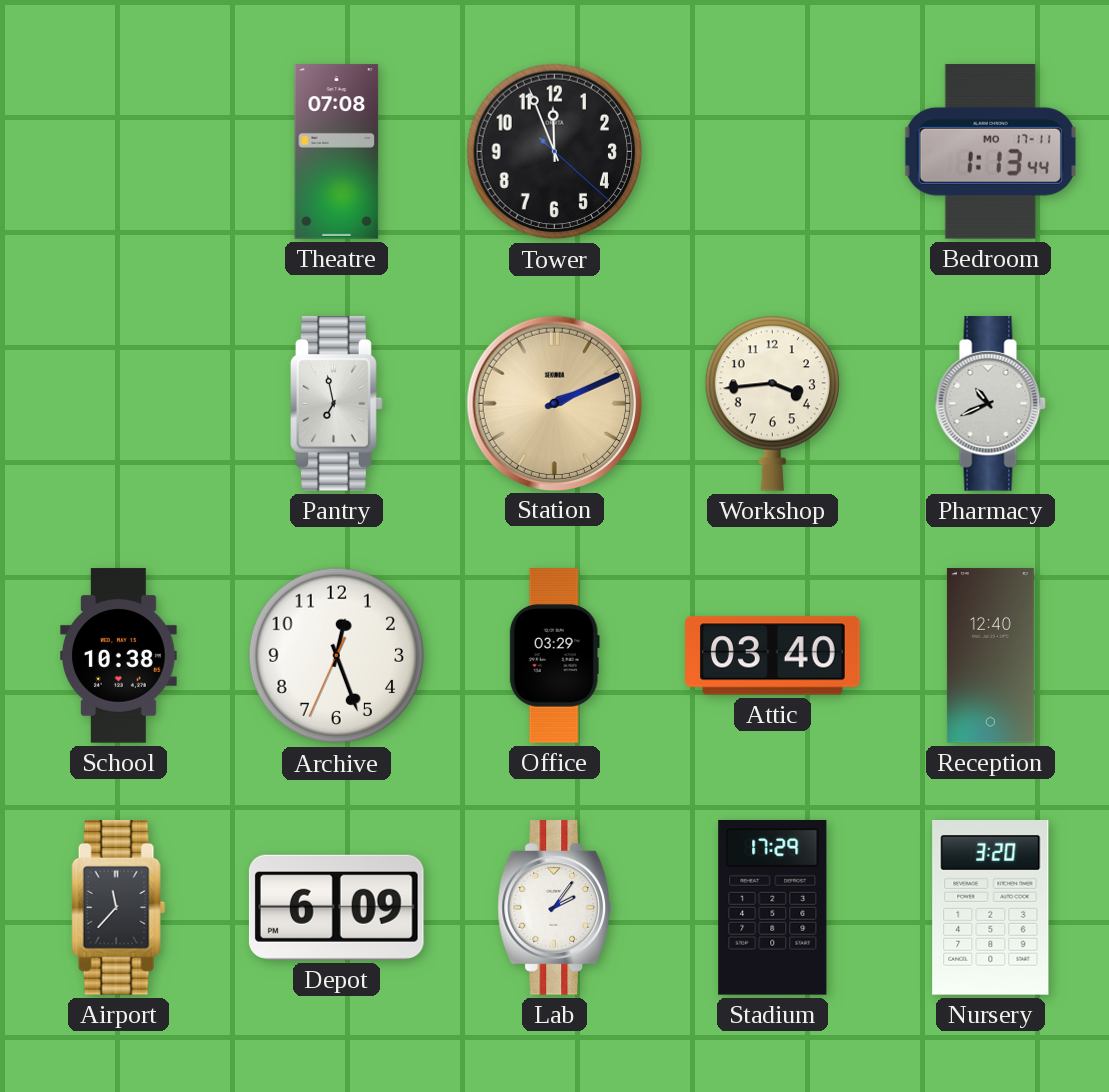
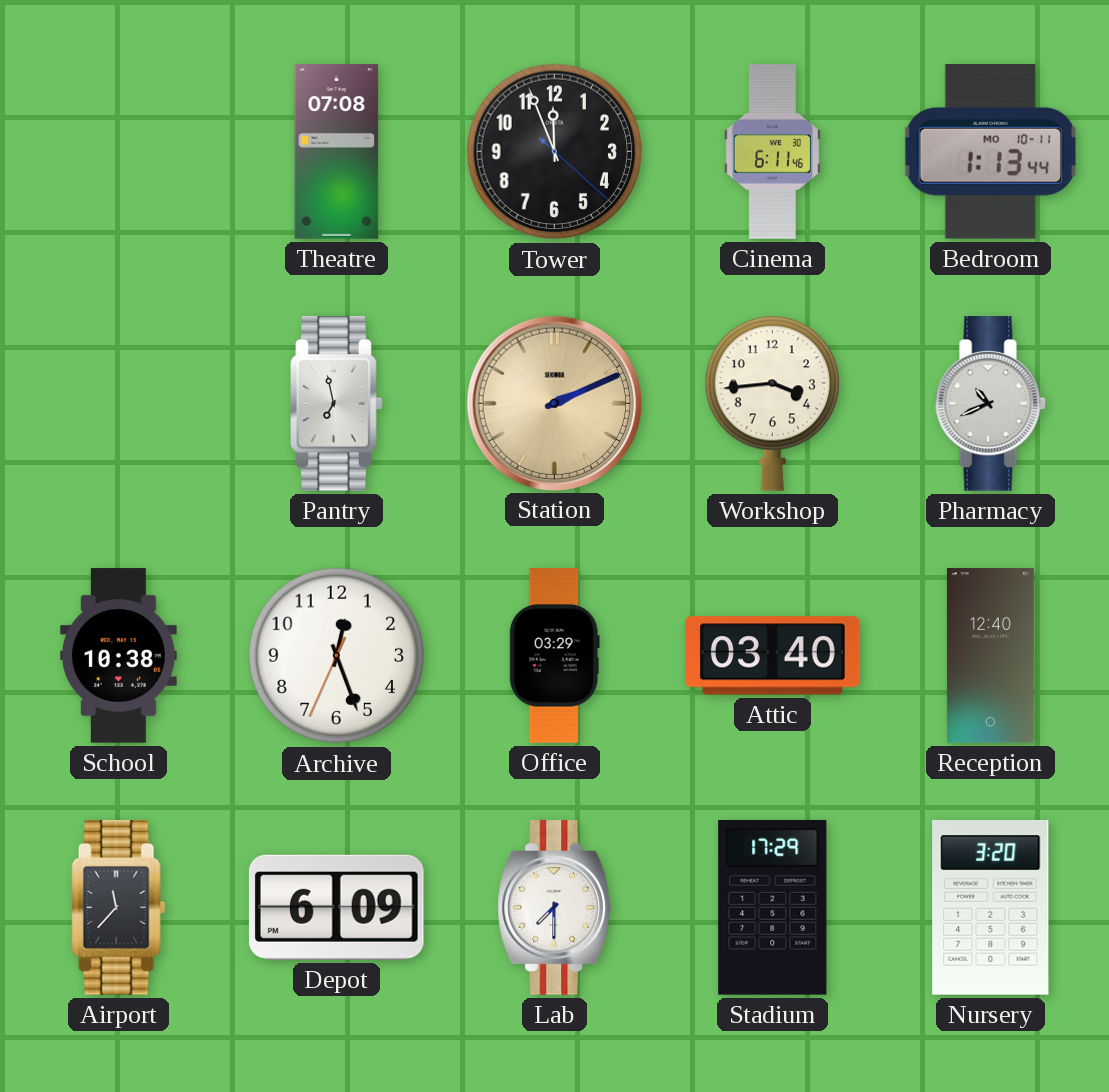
Cinema: none -> 6:11
Bedroom date: MO 17-11 -> MO 10-11
Lab: 2:06 -> 7:30
